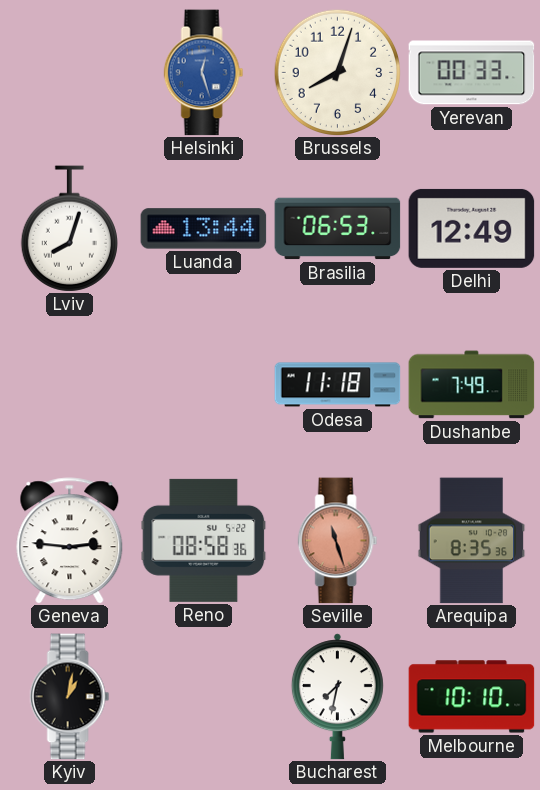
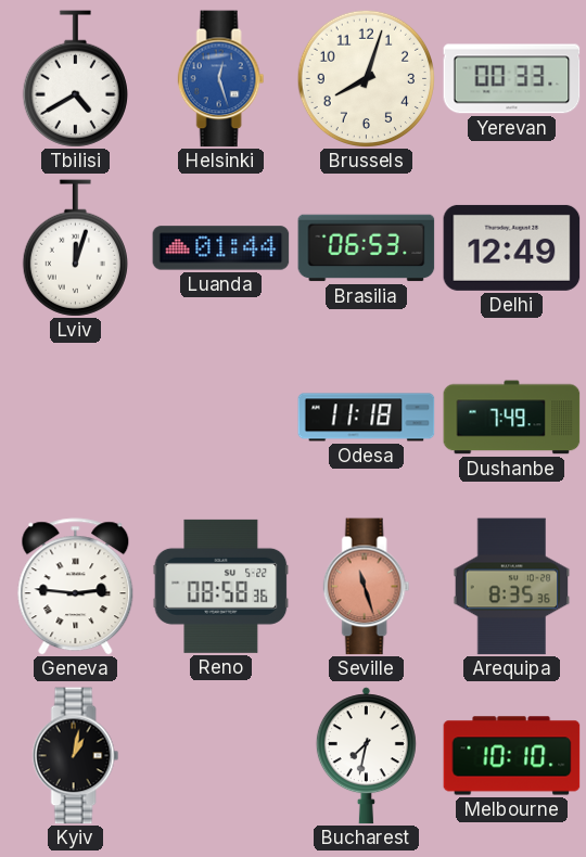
Tbilisi: none -> 4:40
Lviv: 8:03 -> 12:03
Luanda: 13:44 -> 01:44
